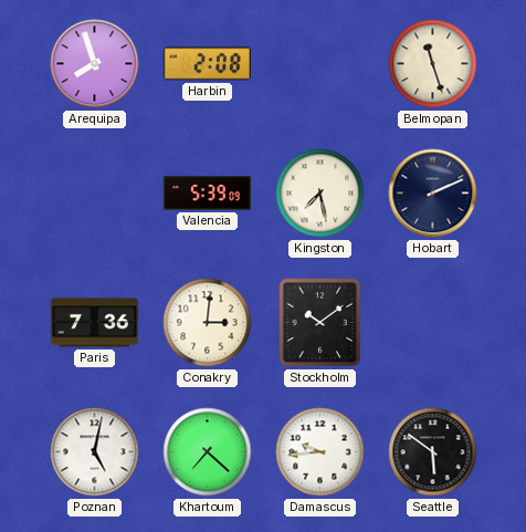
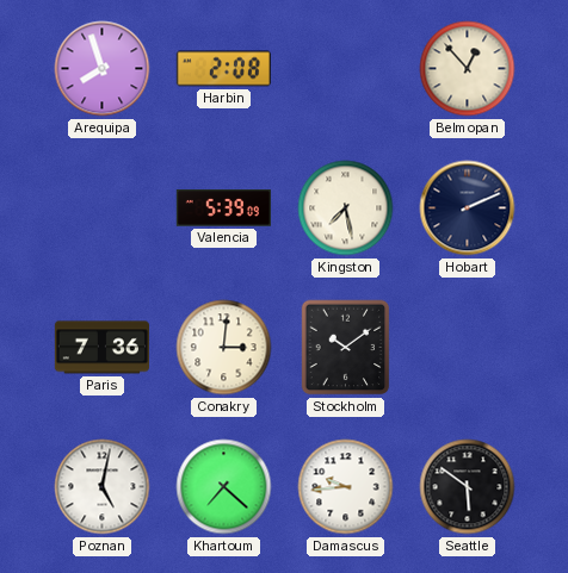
Belmopan: 11:27 -> 12:53
